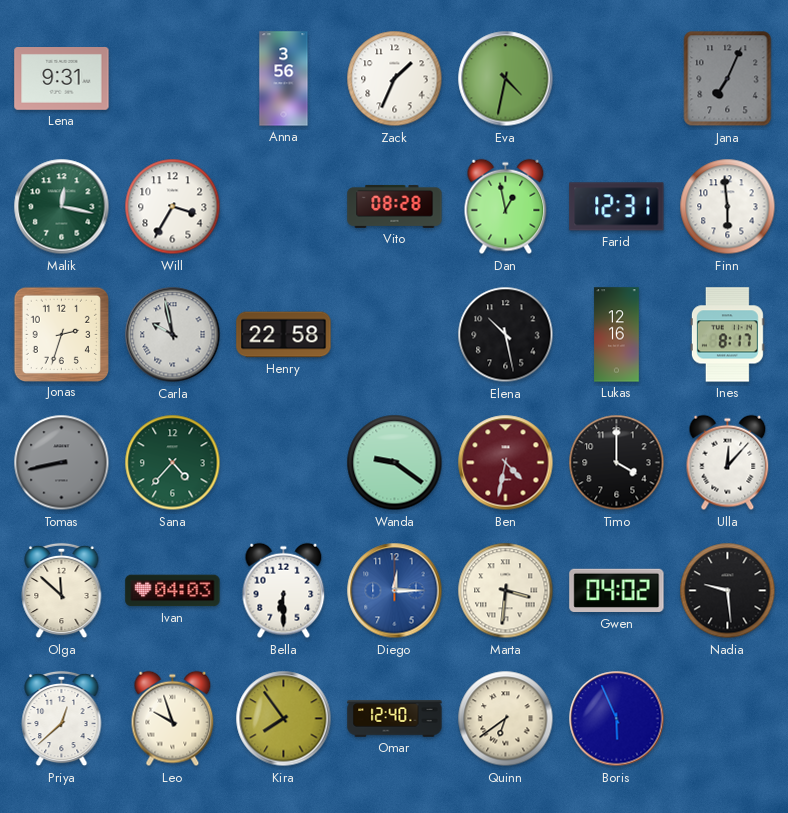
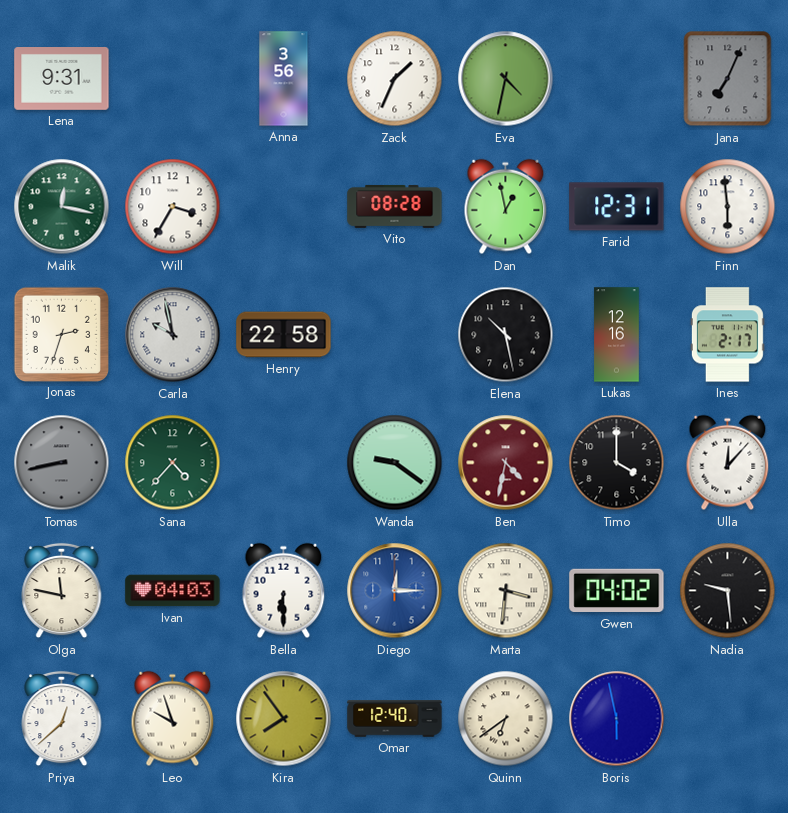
Ines: 8:17 -> 2:17
Olga: 11:52 -> 11:47
Boris: 5:56 -> 5:58
